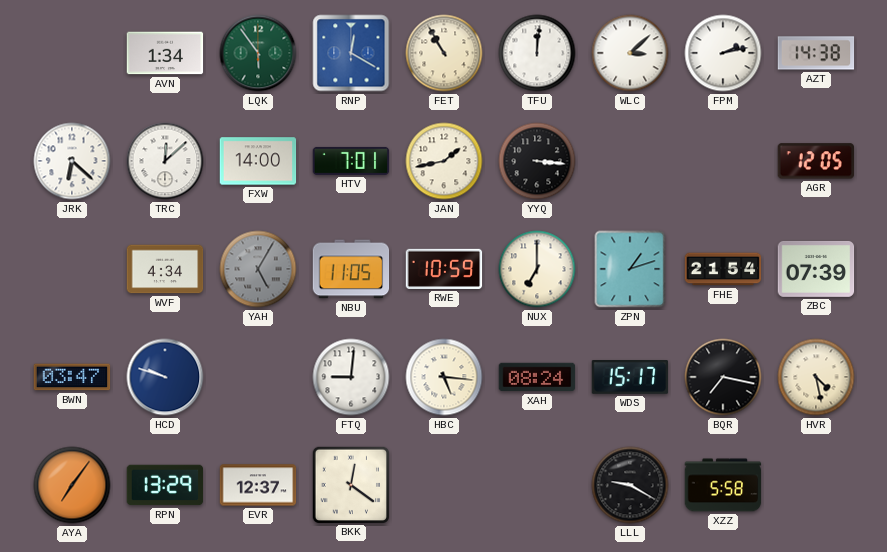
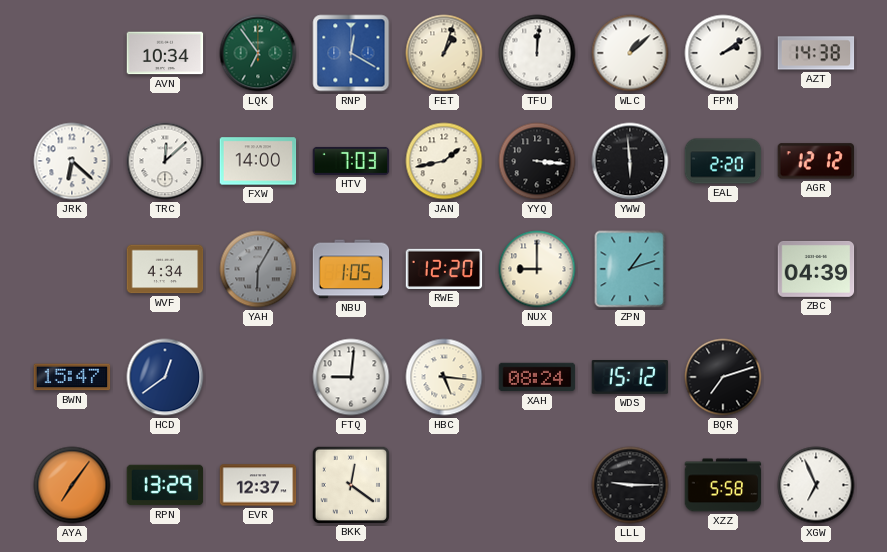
AVN: 1:34 -> 10:34
LQK: 5:54 -> 6:54
FET: 10:55 -> 1:03
WLC: 3:08 -> 1:08
FPM: 2:13 -> 2:09
HTV: 7:01 -> 7:03
YWW: none -> 5:59
EAL: none -> 2:20
AGR: 12:05 -> 12:12
YAH: 5:05 -> 6:05
NBU: 11:05 -> 1:05
RWE: 10:59 -> 12:20
NUX: 7:00 -> 9:00
FHE: 21:54 -> none
ZBC: 07:39 -> 04:39
BWN: 03:47 -> 15:47
HCD: 9:48 -> 12:39
WDS: 15:17 -> 15:12
BQR: 7:17 -> 7:12
HVR: 4:28 -> none
LLL: 9:20 -> 9:15
XGW: none -> 6:56
